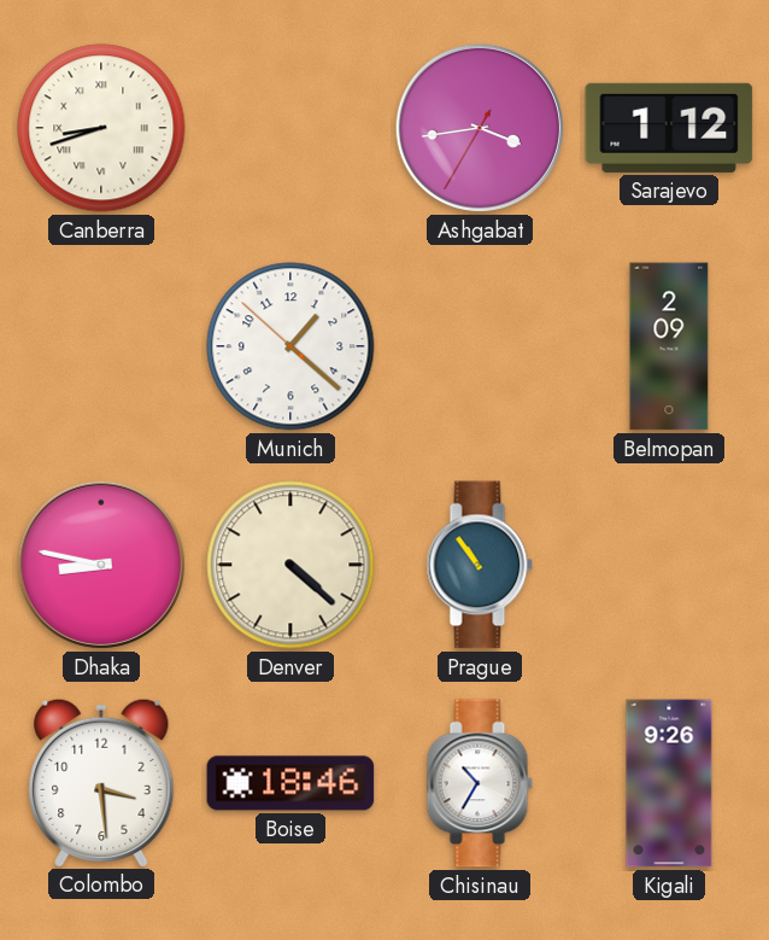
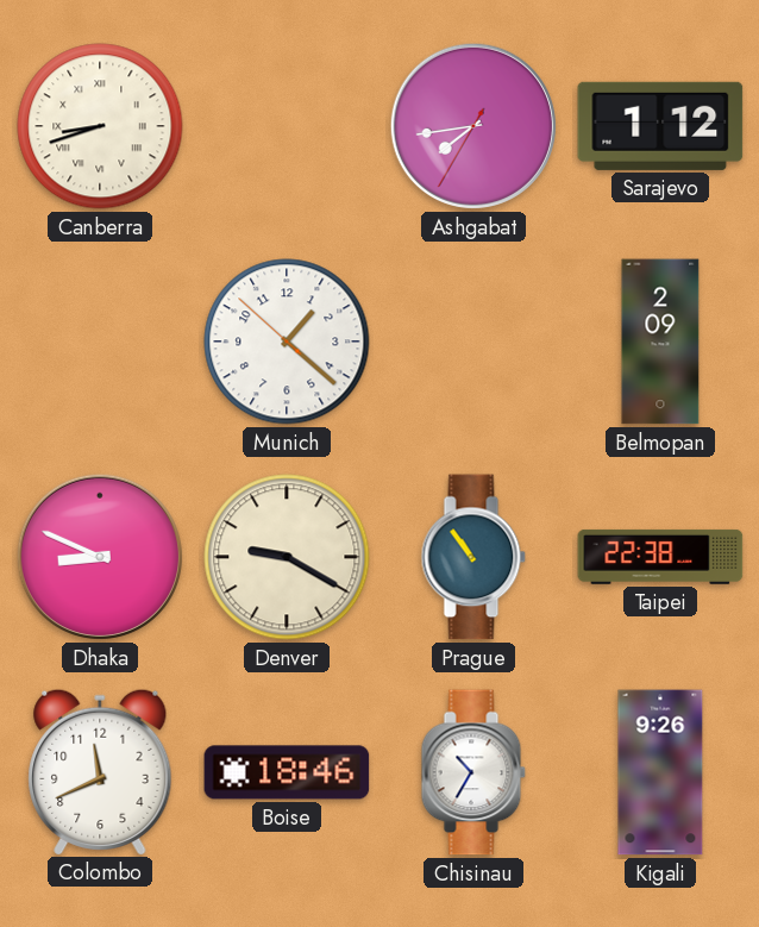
Ashgabat: 3:43 -> 7:43
Dhaka: 8:47 -> 8:49
Denver: 4:22 -> 9:20
Taipei: none -> 22:38
Colombo: 3:29 -> 11:41
